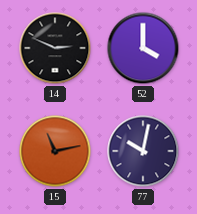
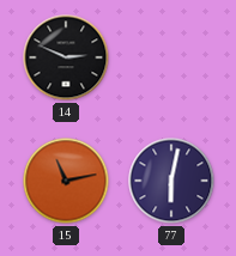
52: 4:00 -> none
77: 10:02 -> 6:02
